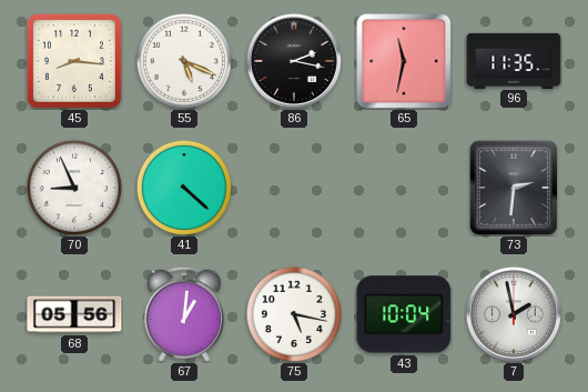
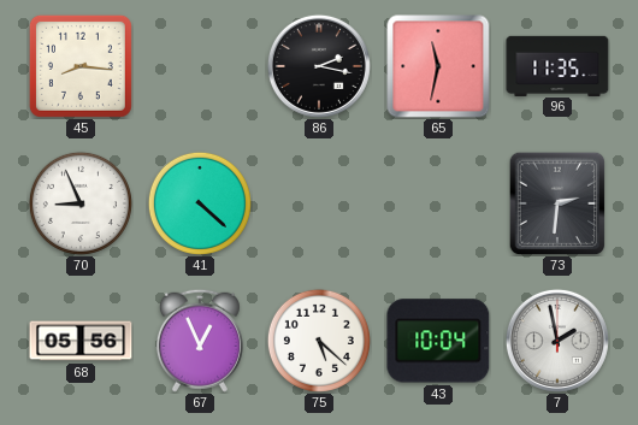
55: 5:19 -> none
67: 1:01 -> 12:56
75: 5:17 -> 5:22
